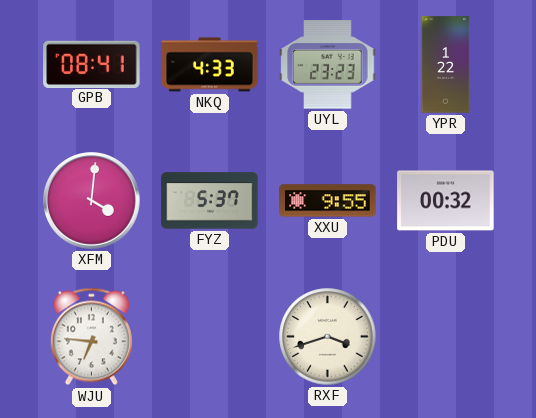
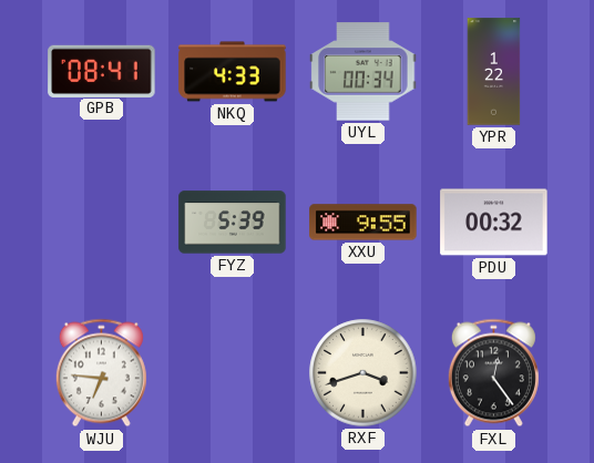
UYL: 23:23 -> 00:34
XFM: 4:01 -> none
FYZ: 5:37 -> 5:39
FXL: none -> 12:24
